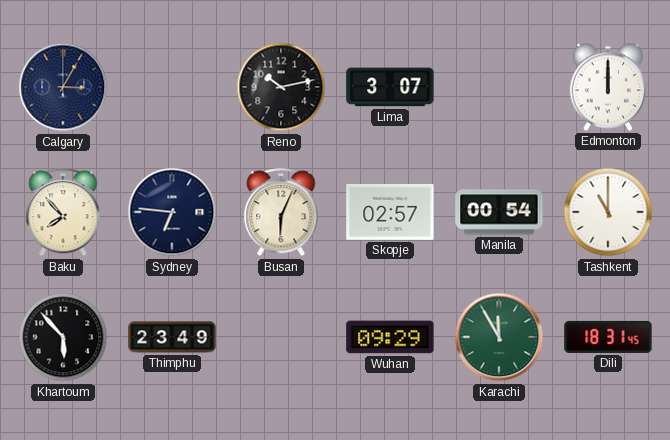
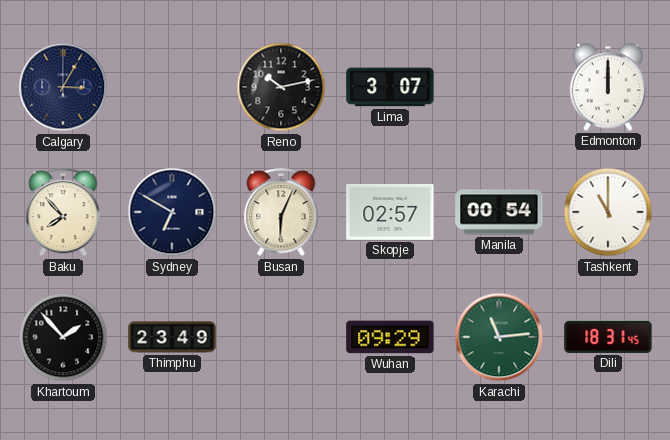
Sydney: 6:46 -> 6:50
Khartoum: 5:53 -> 1:53
Karachi: 11:55 -> 11:14
